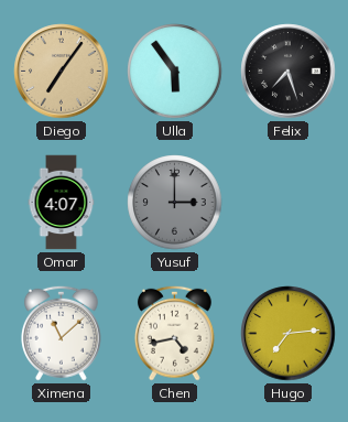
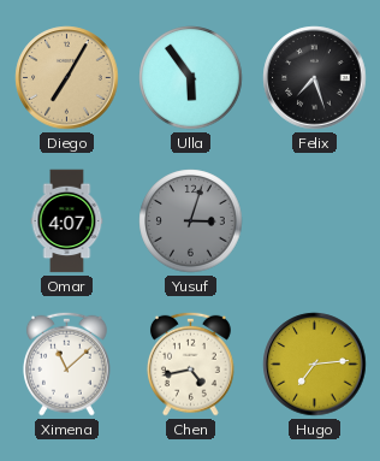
Diego: 7:06 -> 7:05
Yusuf: 3:00 -> 3:03
